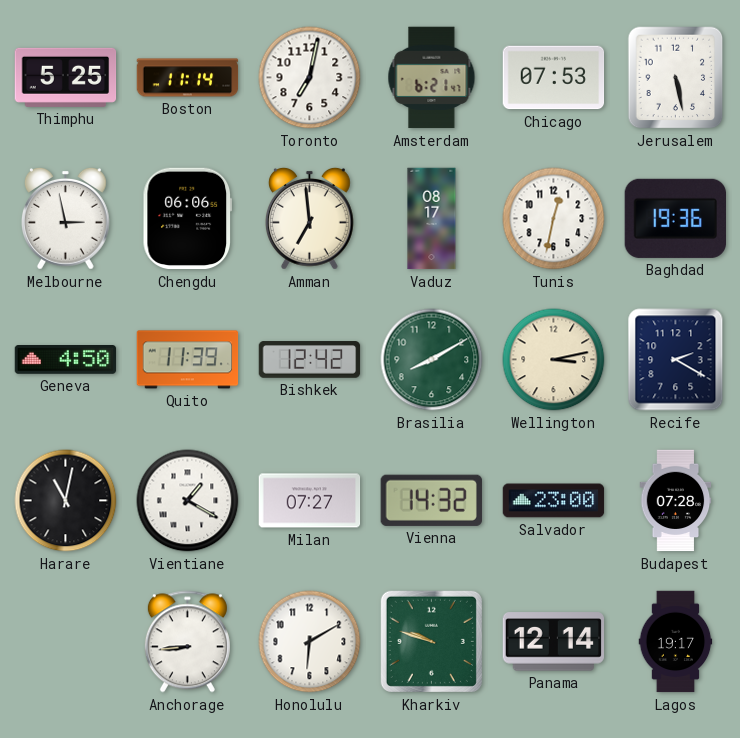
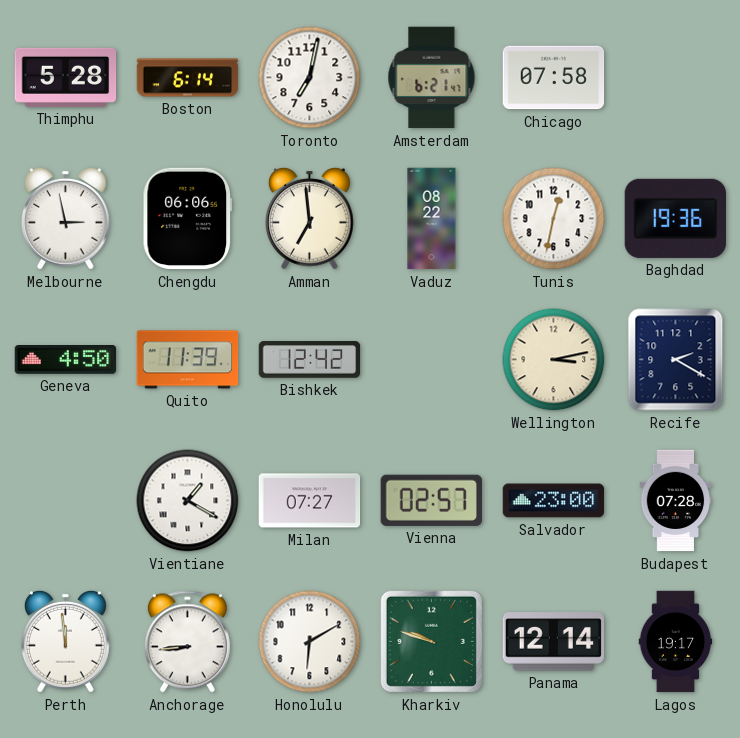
Thimphu: 5:25 -> 5:28
Boston: 11:14 -> 6:14
Chicago: 07:53 -> 07:58
Jerusalem: 5:28 -> none
Vaduz: 08:17 -> 08:22
Brasilia: 8:10 -> none
Harare: 11:02 -> none
Vienna: 14:32 -> 02:57
Perth: none -> 11:59
